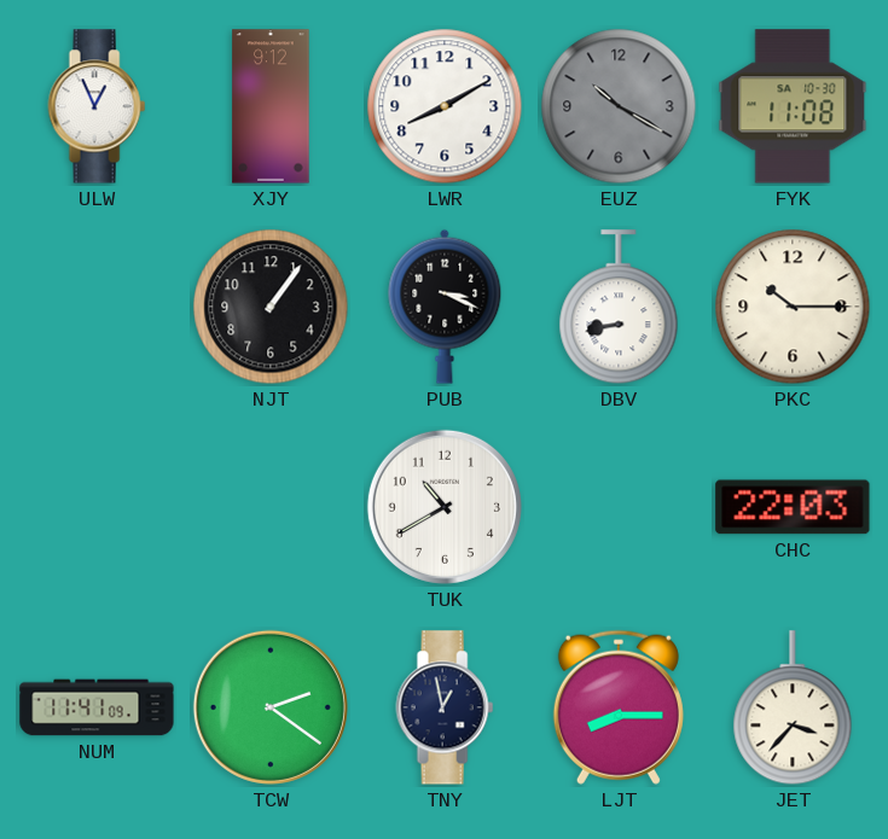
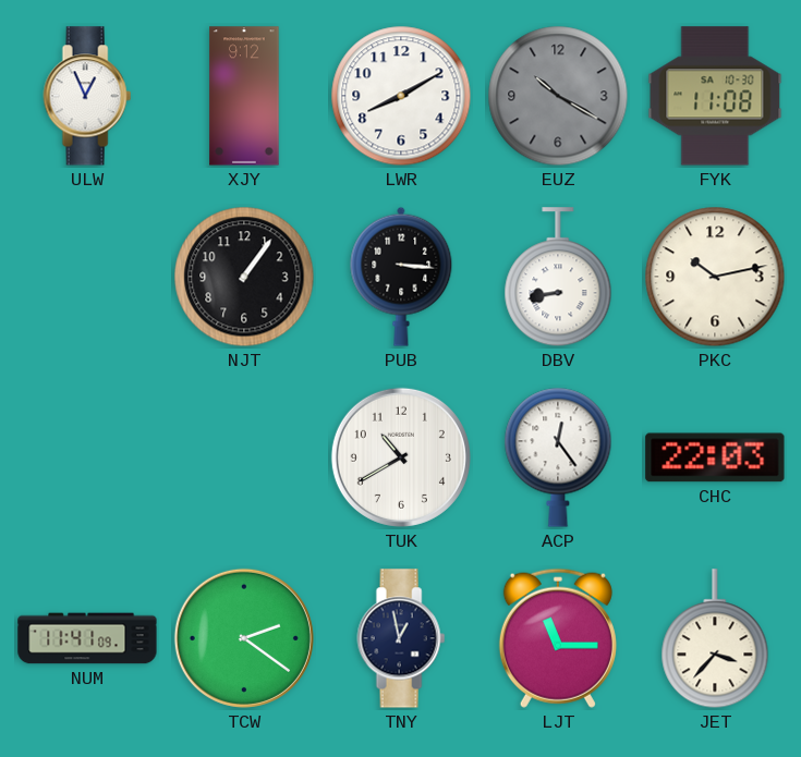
PUB: 3:19 -> 3:16
PKC: 10:15 -> 10:13
ACP: none -> 12:24
LJT: 8:15 -> 11:15
